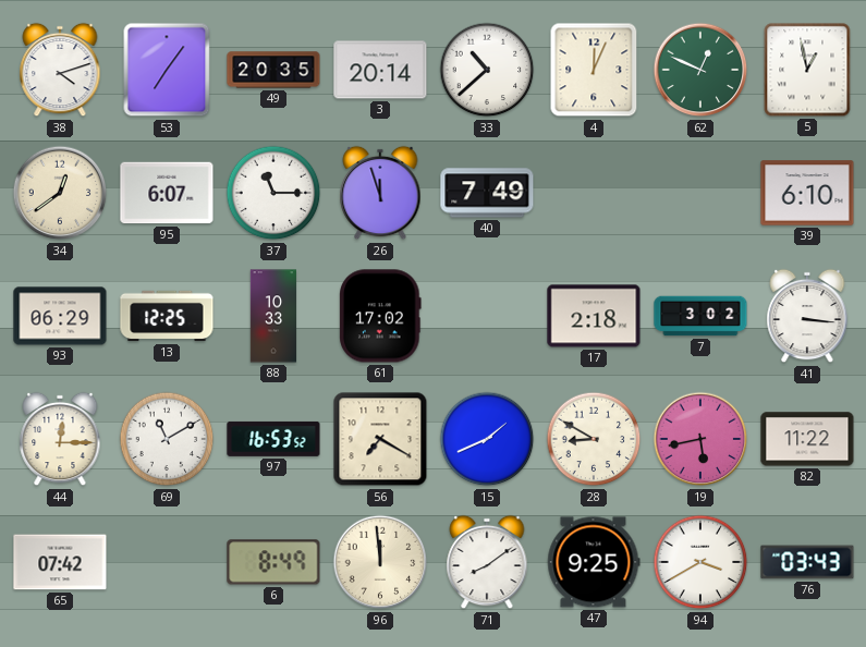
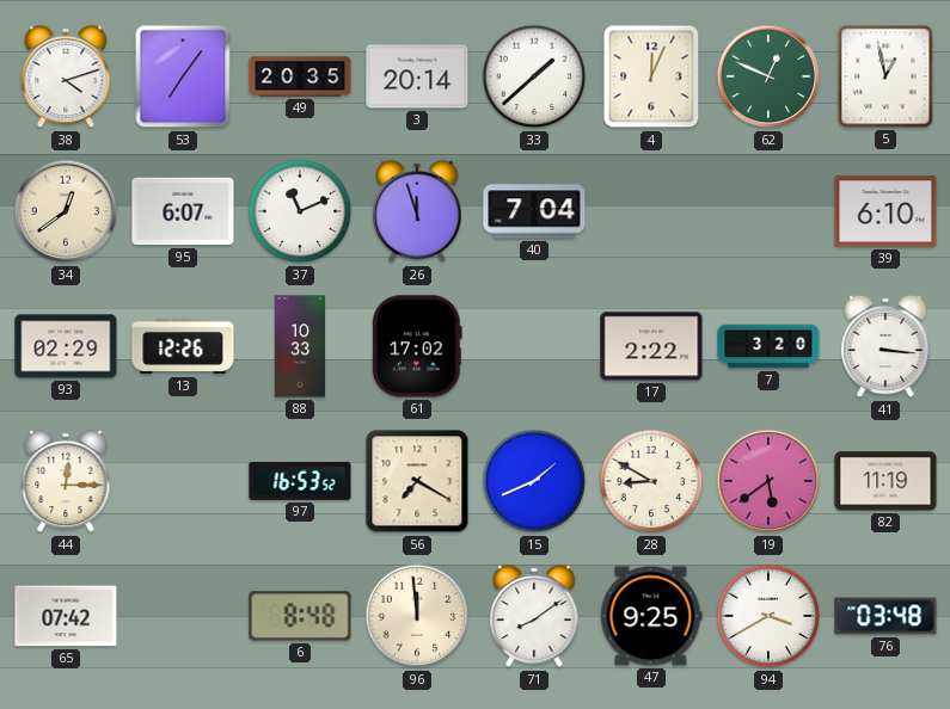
33: 10:38 -> 1:38
37: 11:15 -> 11:11
40: 7:49 -> 7:04
93: 06:29 -> 02:29
13: 12:25 -> 12:26
17: 2:18 -> 2:22
7: 3:02 -> 3:20
69: 11:10 -> none
19: 5:43 -> 5:39
82: 11:22 -> 11:19
6: 8:49 -> 8:48
76: 03:43 -> 03:48
